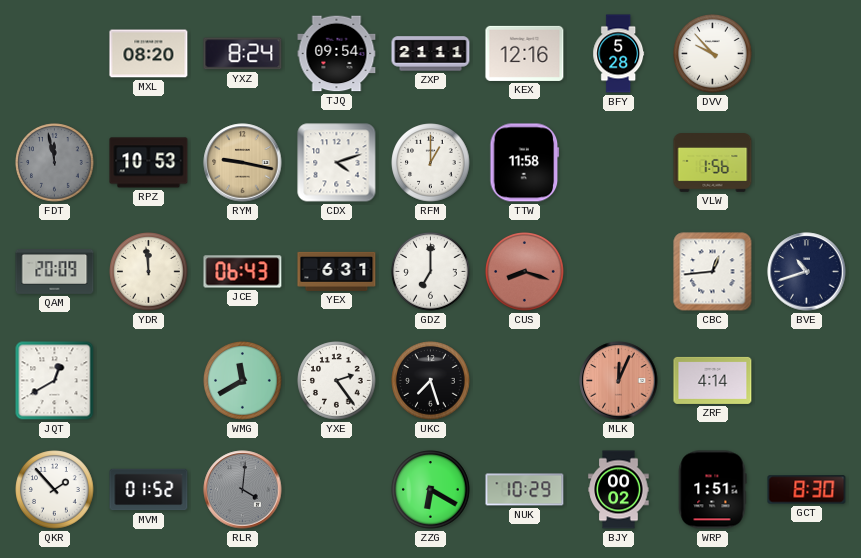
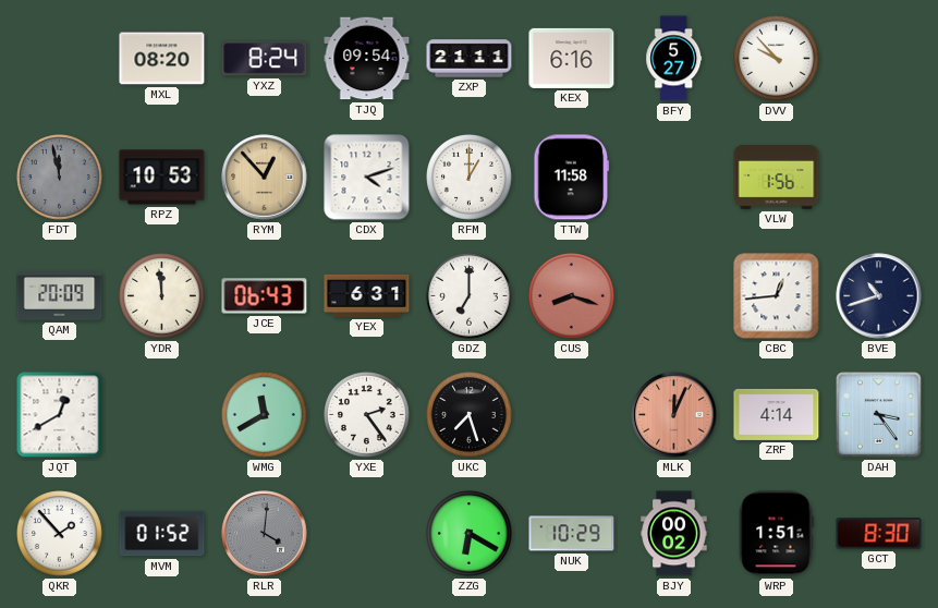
KEX: 12:16 -> 6:16
BFY: 5:28 -> 5:27
RYM: 9:17 -> 12:53
DAH: none -> 3:24
